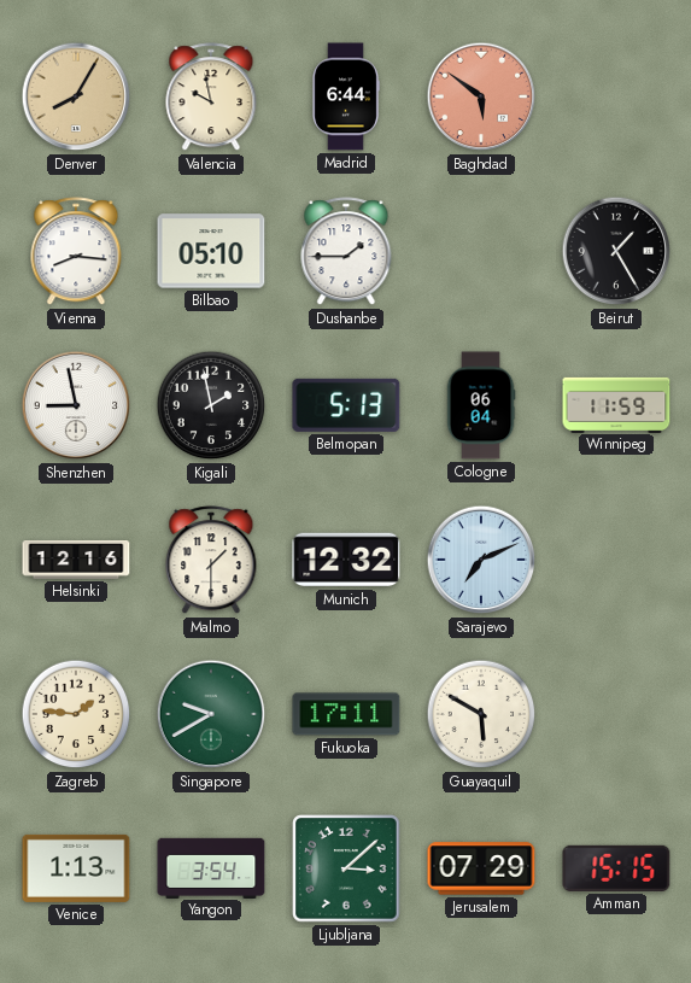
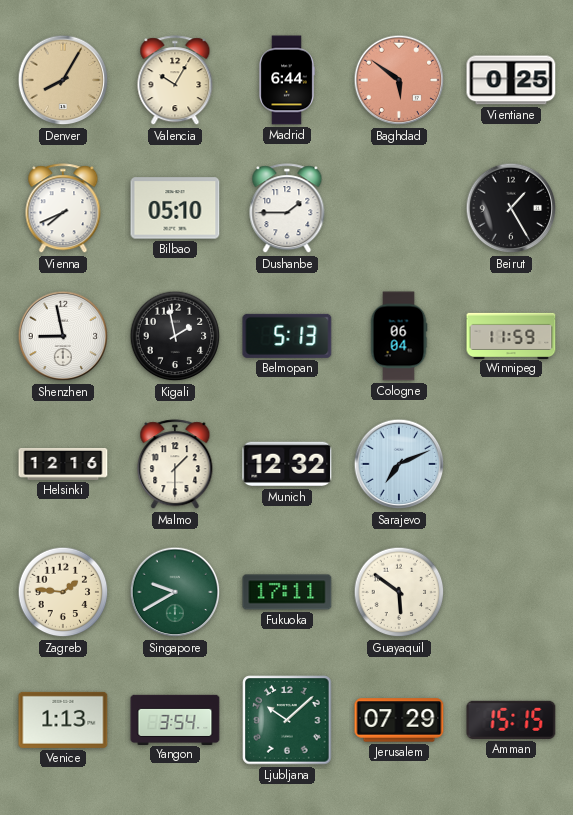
Valencia: 9:58 -> 10:05
Vientiane: none -> 0:25
Vienna: 8:16 -> 7:41
Guayaquil: 5:50 -> 5:51
Ljubljana: 3:08 -> 10:08
